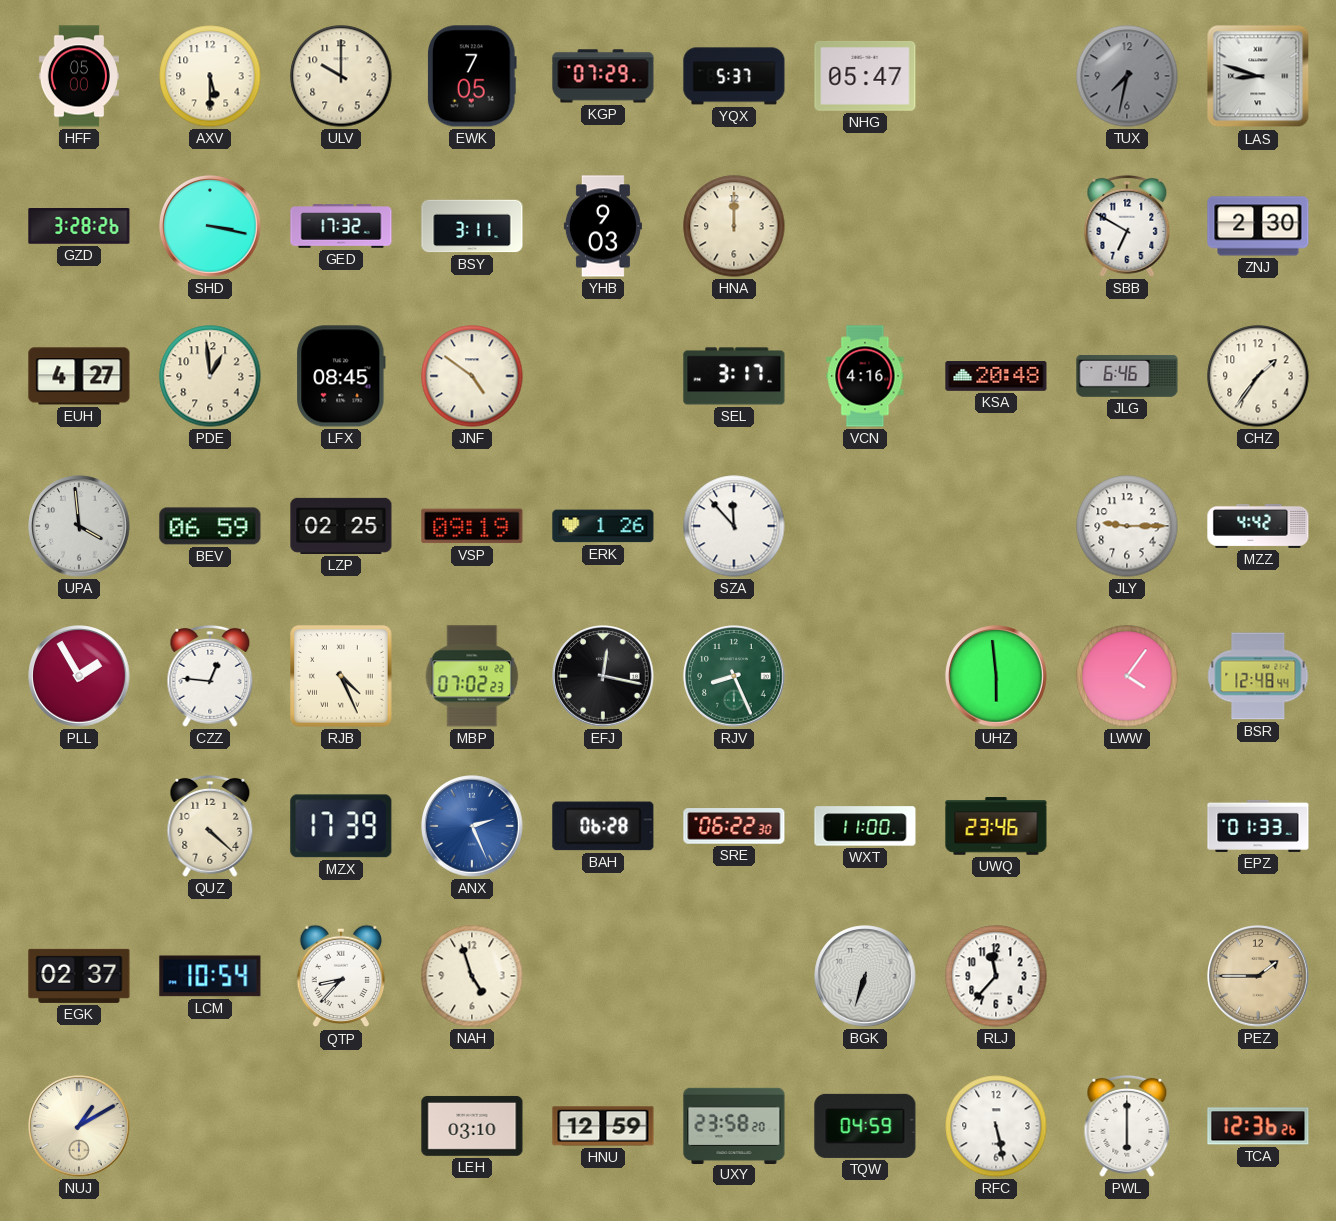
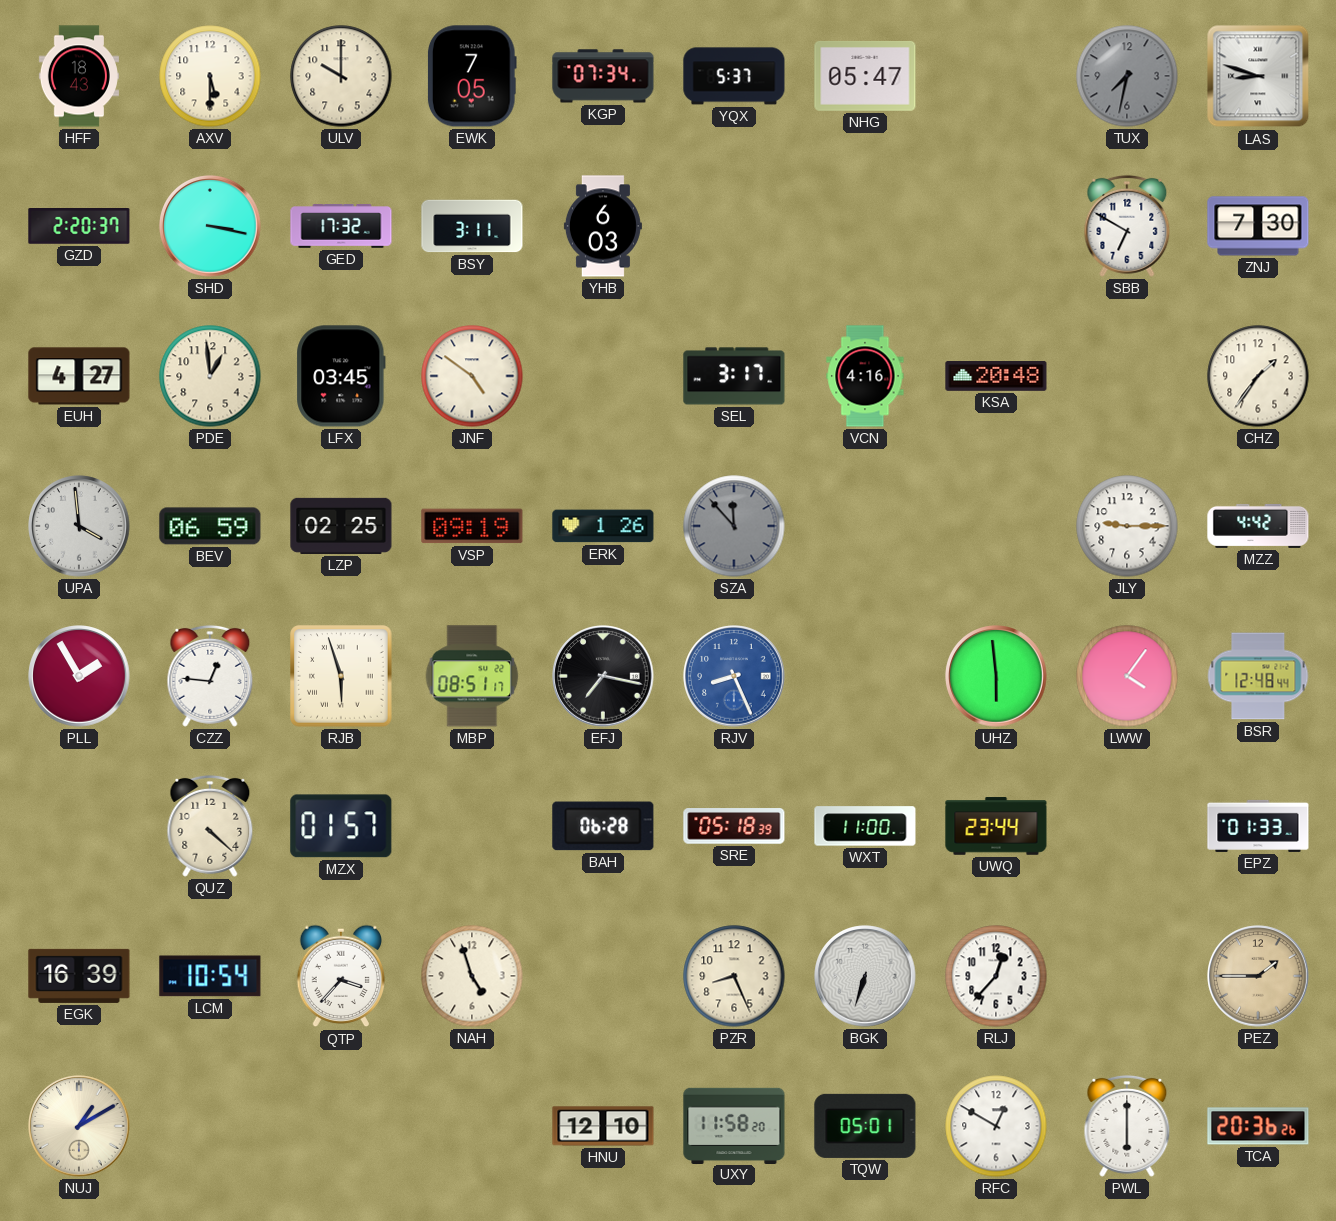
HFF: 05:00 -> 18:43
KGP: 07:29 -> 07:34
GZD: 3:28 -> 2:20
YHB: 9:03 -> 6:03
HNA: 12:00 -> none
ZNJ: 2:30 -> 7:30
LFX: 08:45 -> 03:45
JLG: 6:46 -> none
SZA dial: white -> grey
RJB: 4:26 -> 5:57
MBP: 07:02 -> 08:51
EFJ: 12:17 -> 7:17
RJV dial: green -> blue
MZX: 17:39 -> 01:57
ANX: 2:26 -> none
SRE: 06:22 -> 05:18
UWQ: 23:46 -> 23:44
EGK: 02:37 -> 16:39
QTP: 8:37 -> 3:37
PZR: none -> 8:26
RLJ: 11:37 -> 12:37
LEH: 03:10 -> none
HNU: 12:59 -> 12:10
UXY: 23:58 -> 11:58
TQW: 04:59 -> 05:01
RFC: 5:28 -> 12:50
TCA: 12:36 -> 20:36
